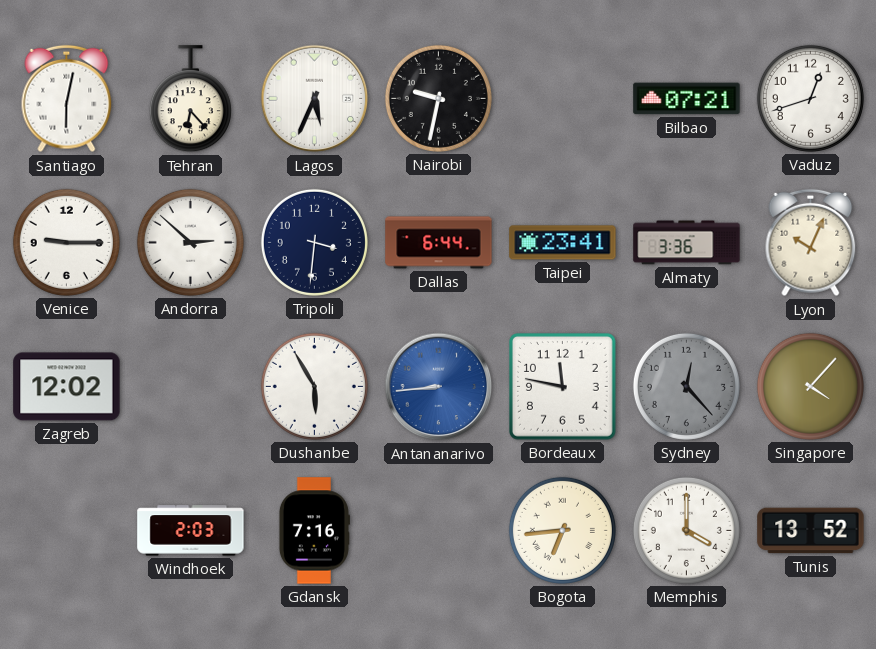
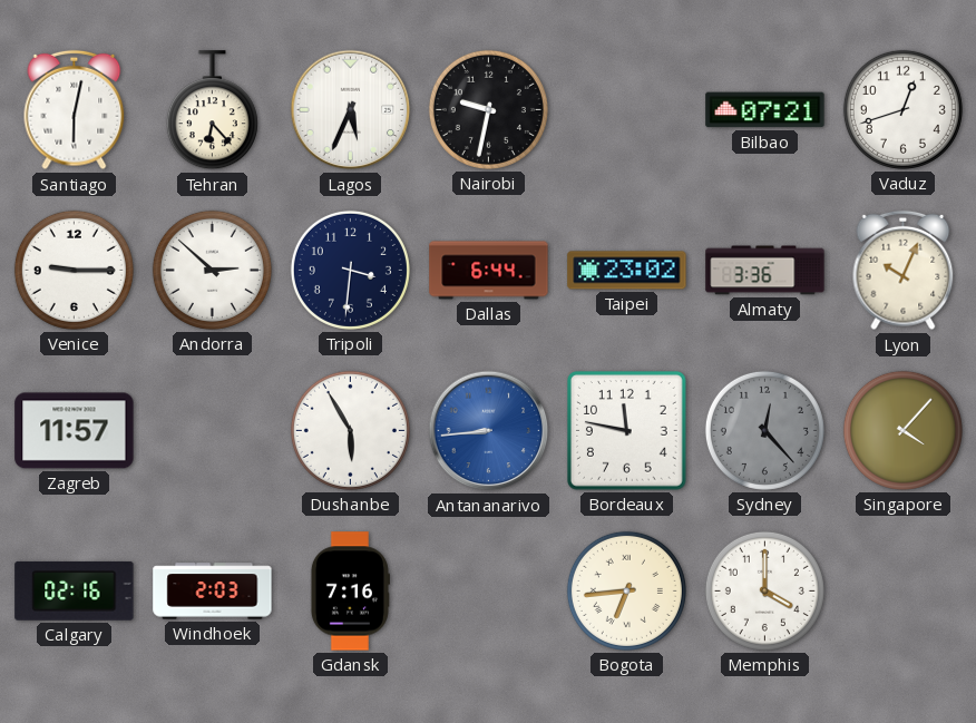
Taipei: 23:41 -> 23:02
Zagreb: 12:02 -> 11:57
Calgary: none -> 02:16
Tunis: 13:52 -> none
